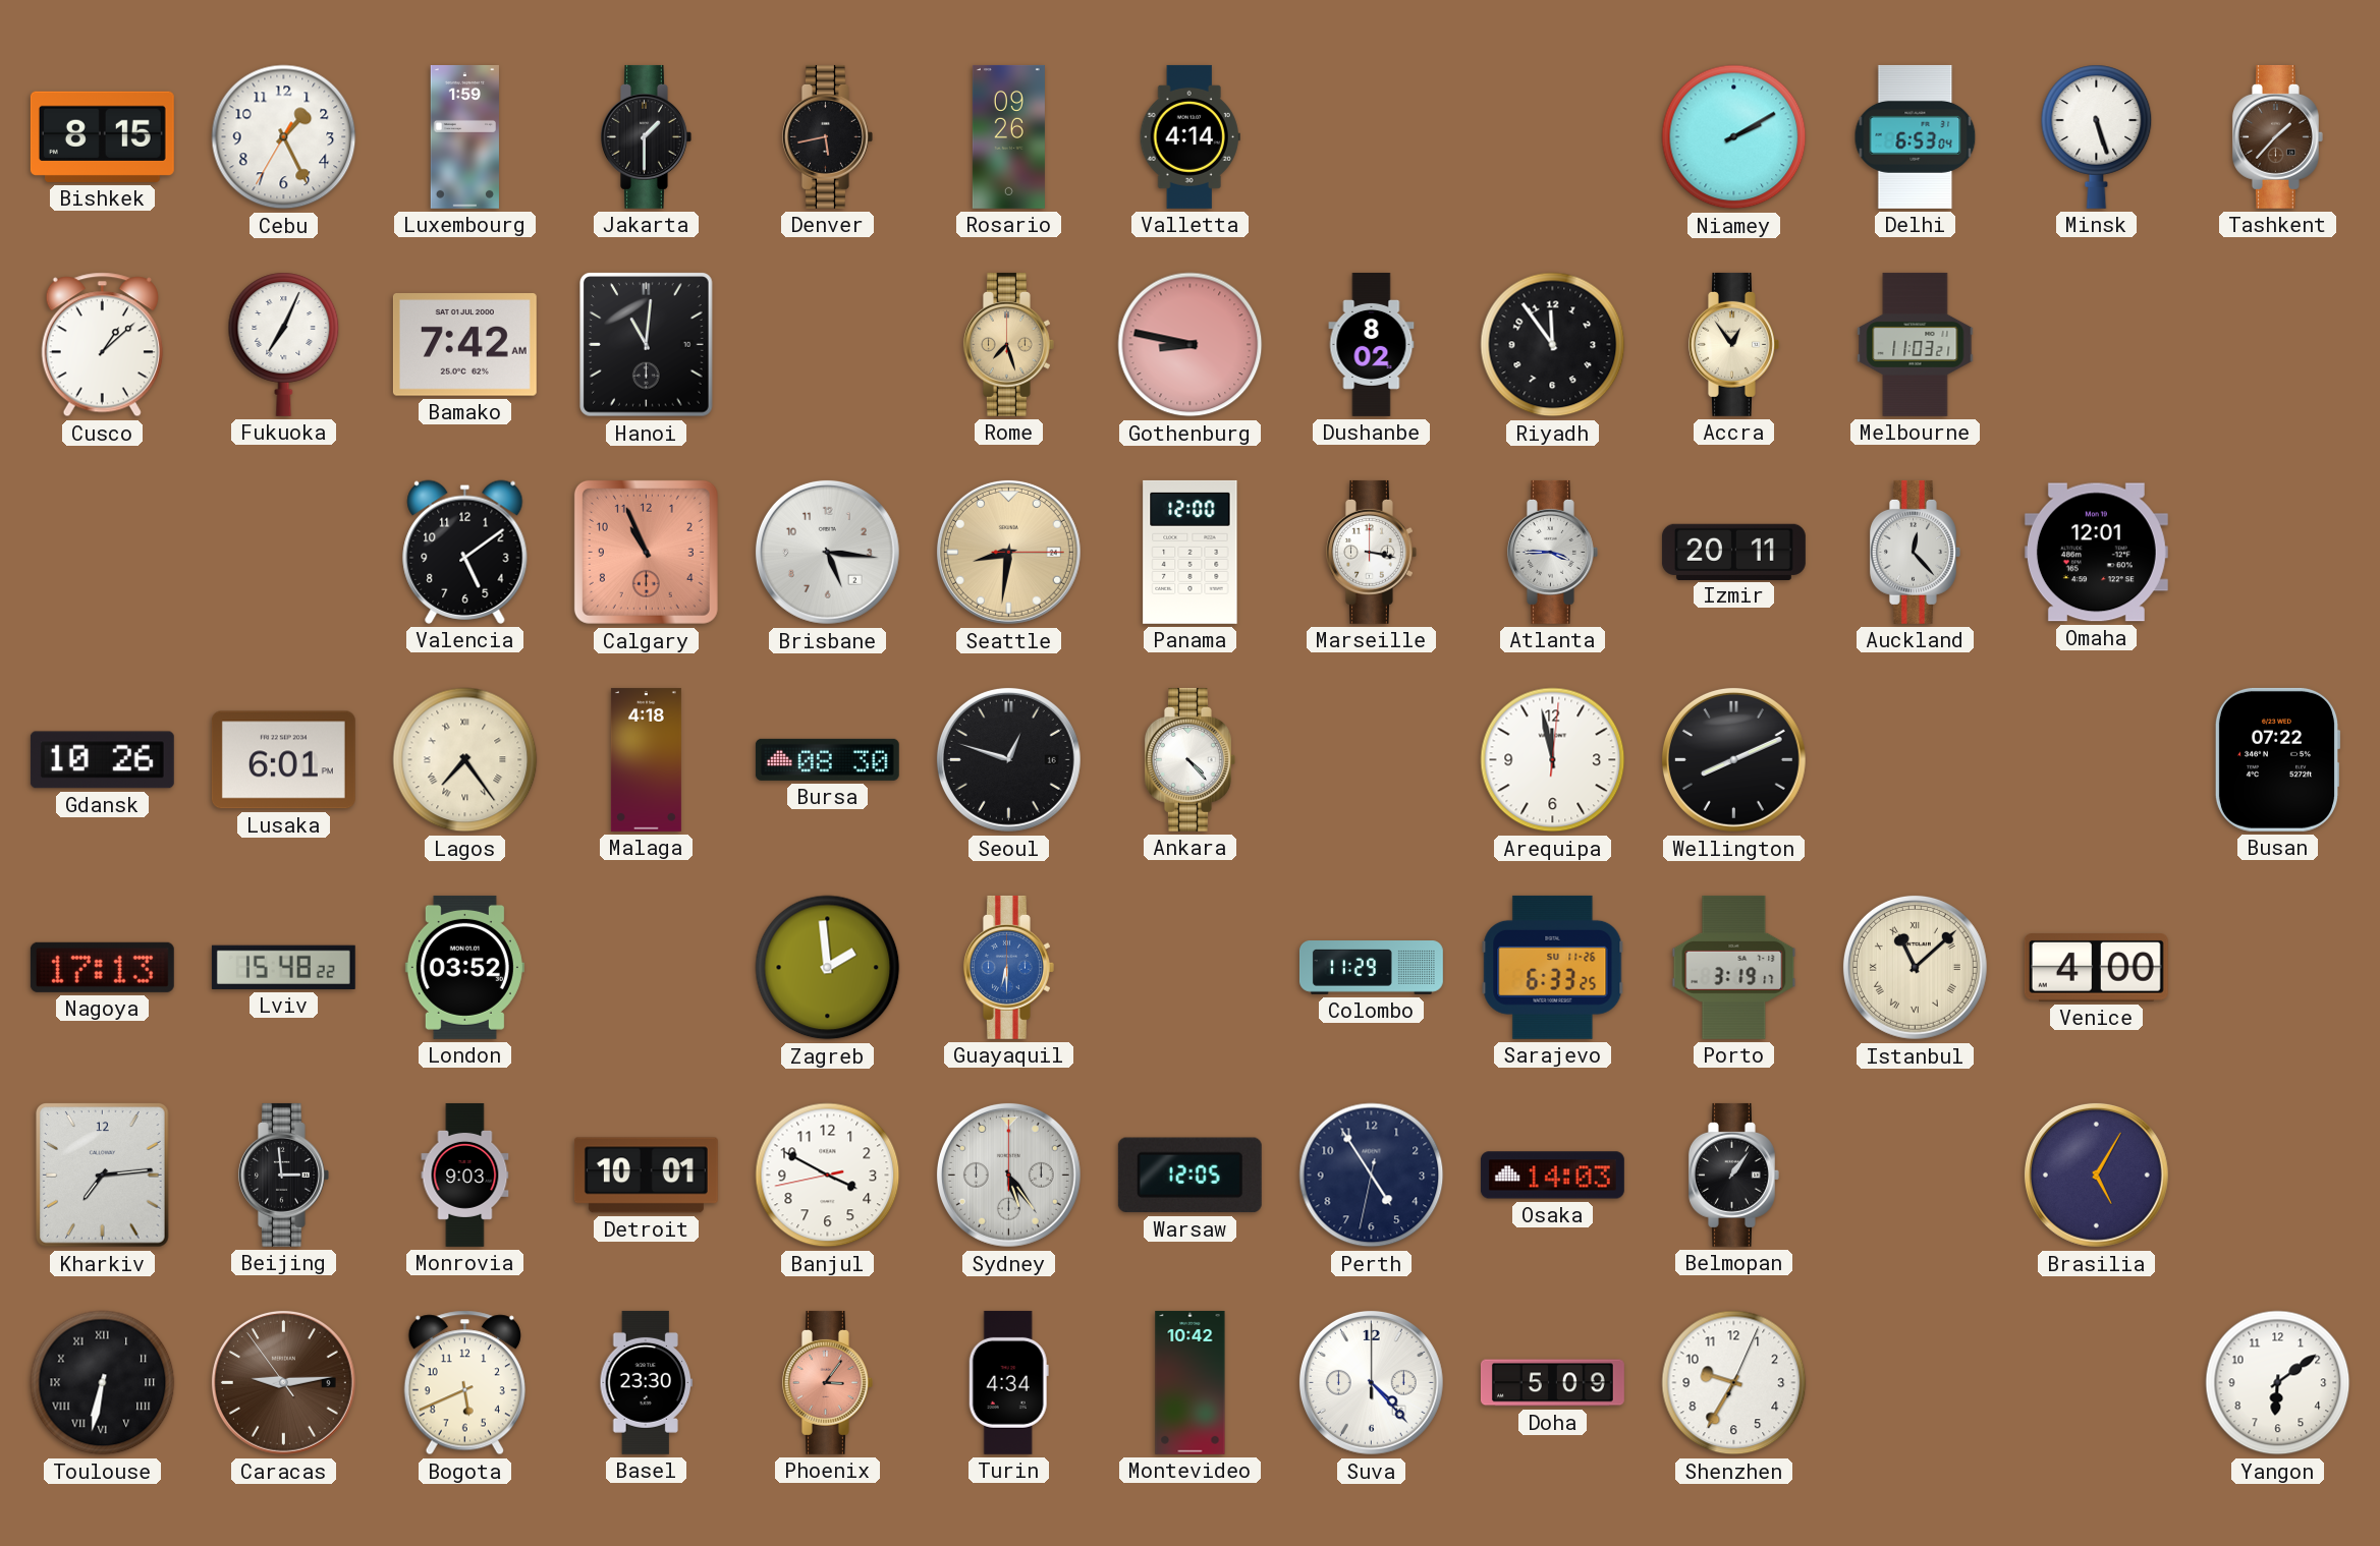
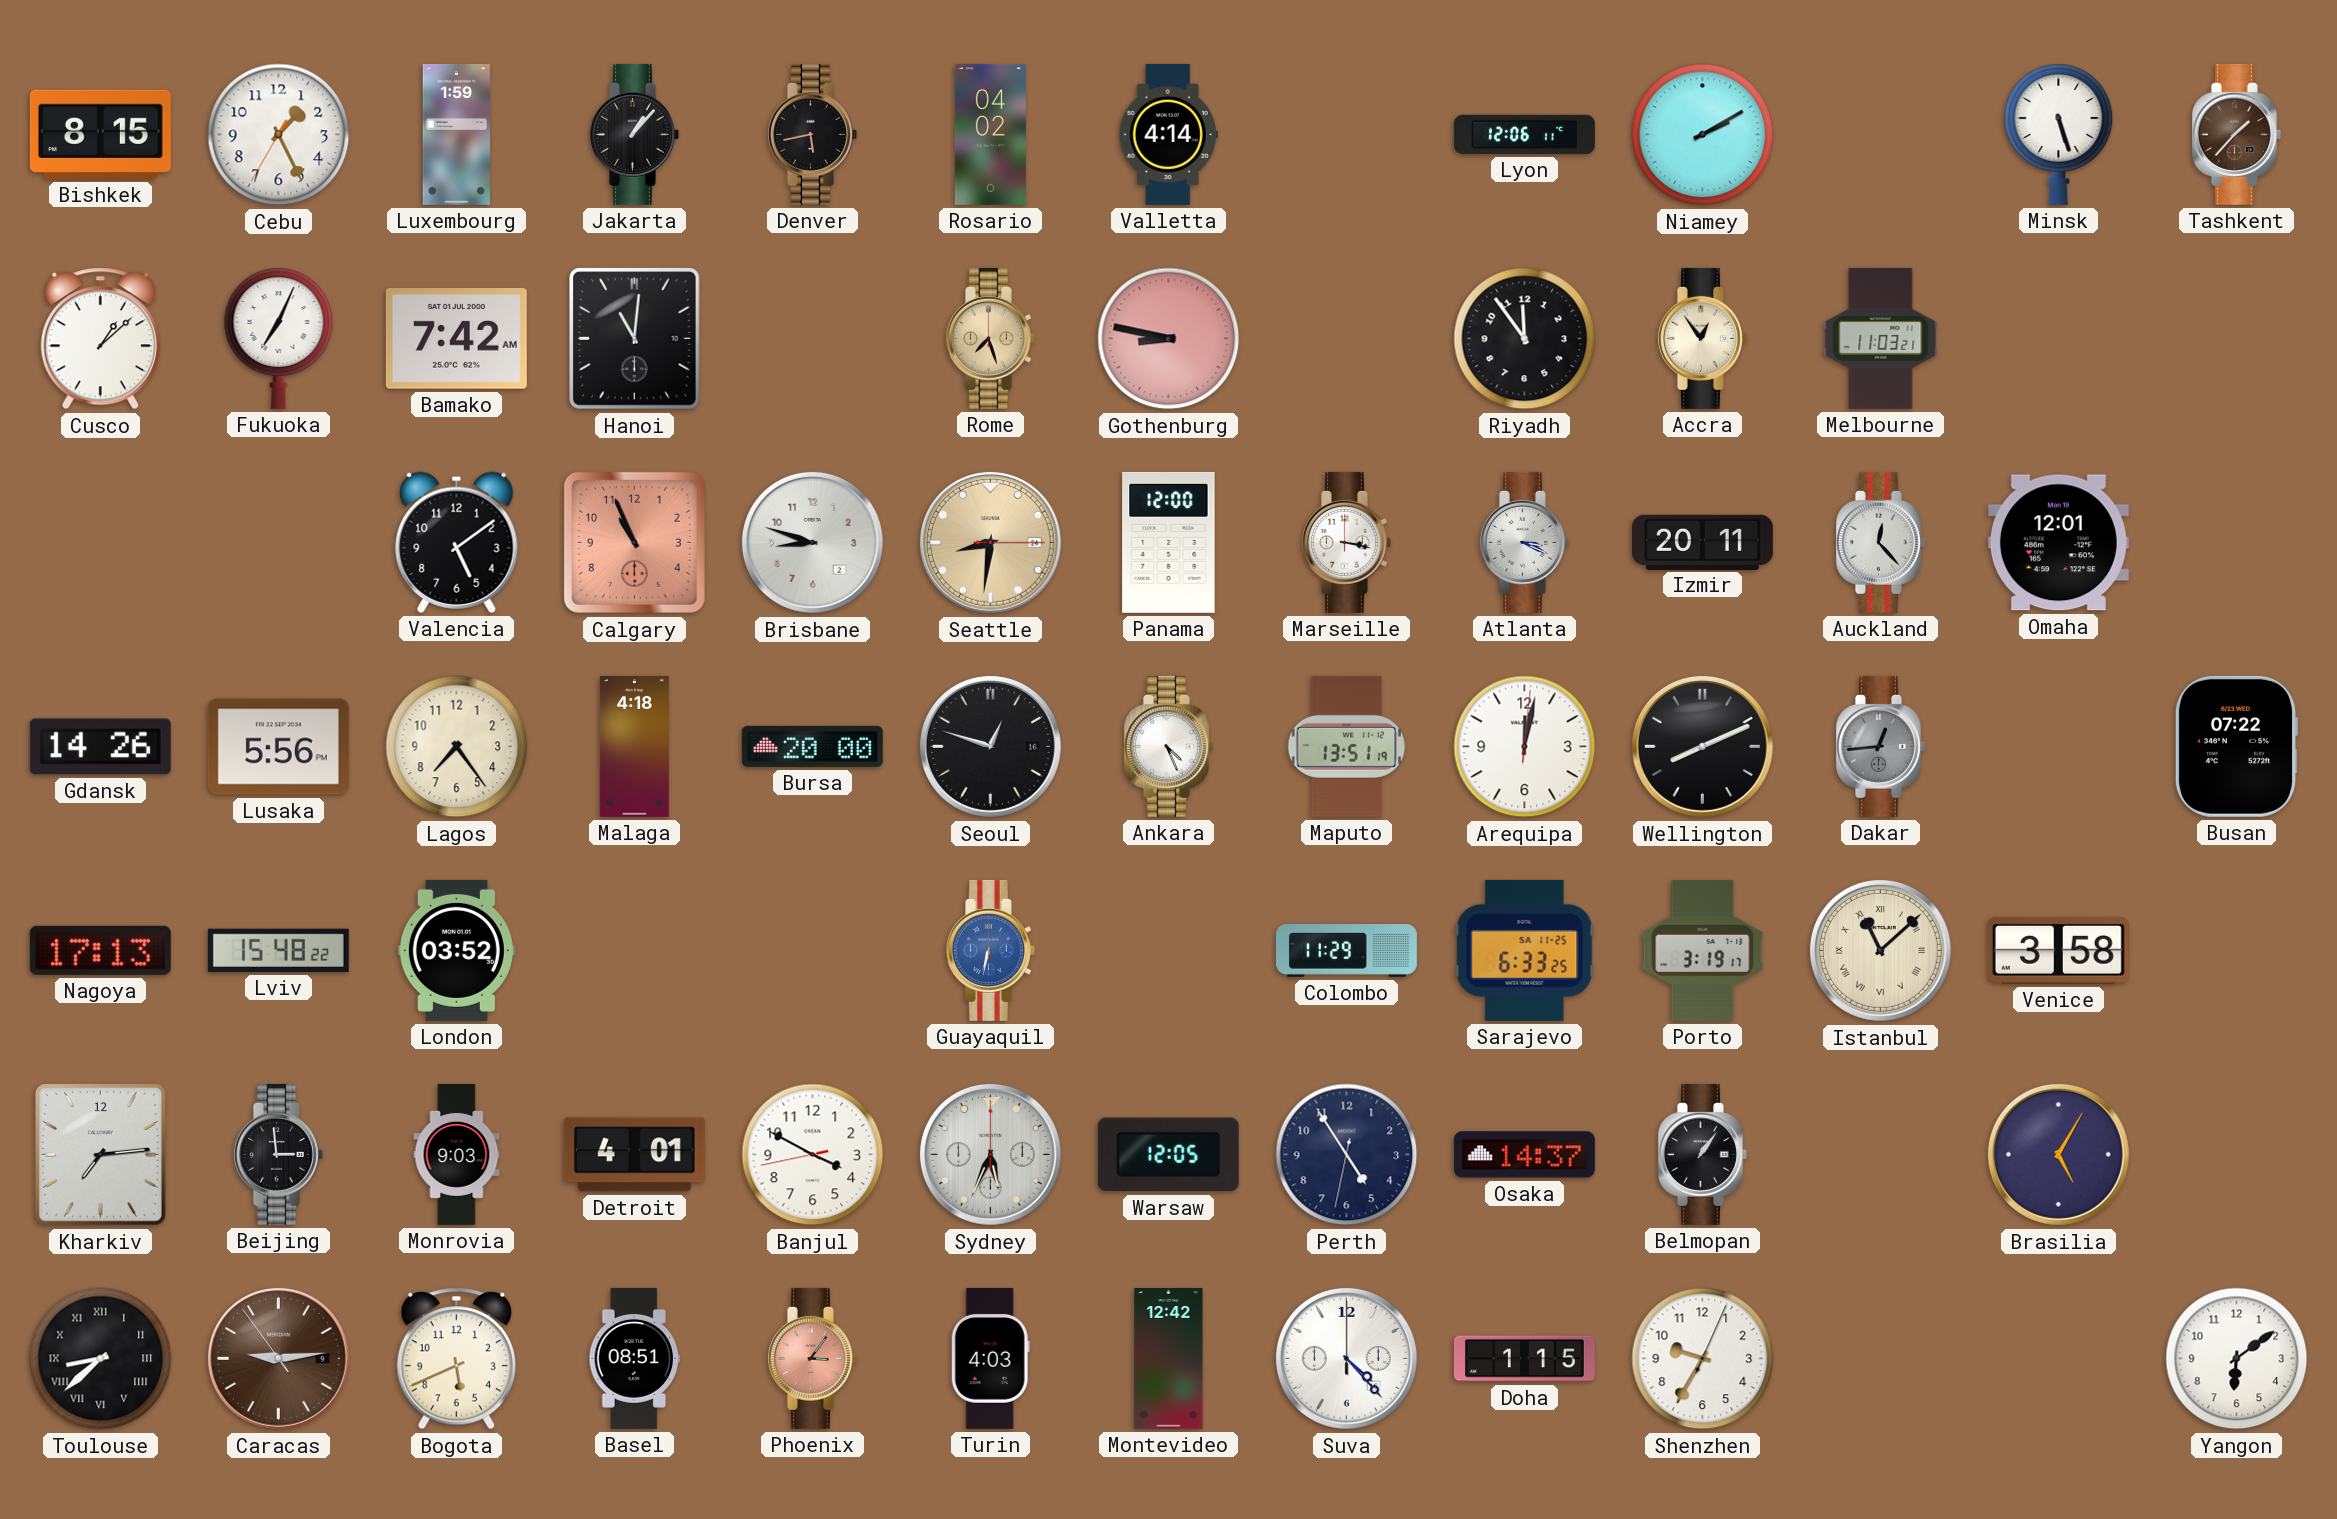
Jakarta: 1:30 -> 1:07
Rosario: 09:26 -> 04:02
Lyon: none -> 12:06
Delhi: 6:53 -> none
Dushanbe: 8:02 -> none
Brisbane: 5:16 -> 8:48
Atlanta: 3:45 -> 3:19
Gdansk: 10:26 -> 14:26
Lusaka: 6:01 -> 5:56
Lagos numerals: Roman -> Arabic
Bursa: 08:30 -> 20:00
Ankara: 4:23 -> 4:26
Maputo: none -> 13:51
Arequipa: 11:58 -> 12:02
Dakar: none -> 12:44
Zagreb: 1:59 -> none
Guayaquil: 6:30 -> 6:32
Sarajevo date: SU 11-26 -> SA 11-25
Venice: 4:00 -> 3:58
Detroit: 10:01 -> 4:01
Sydney: 5:24 -> 5:34
Osaka: 14:03 -> 14:37
Toulouse: 6:32 -> 8:38
Basel: 23:30 -> 08:51
Turin: 4:34 -> 4:03
Montevideo: 10:42 -> 12:42
Doha: 5:09 -> 1:15
